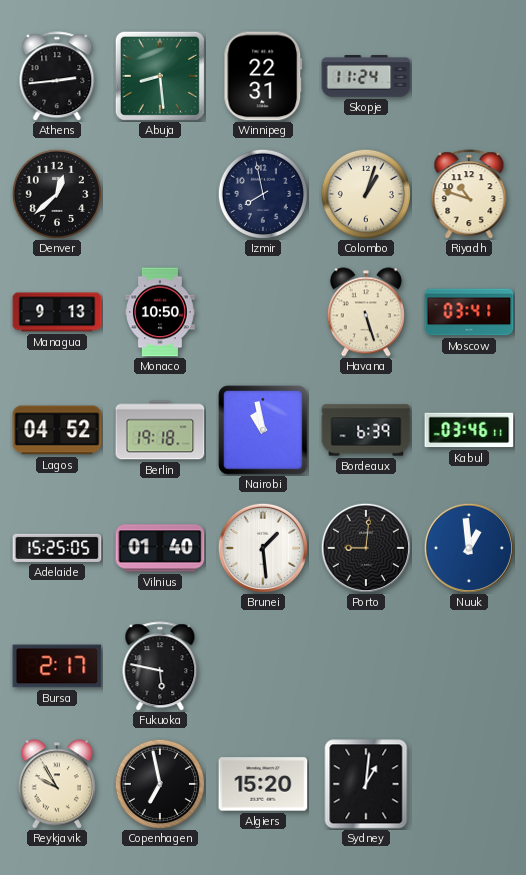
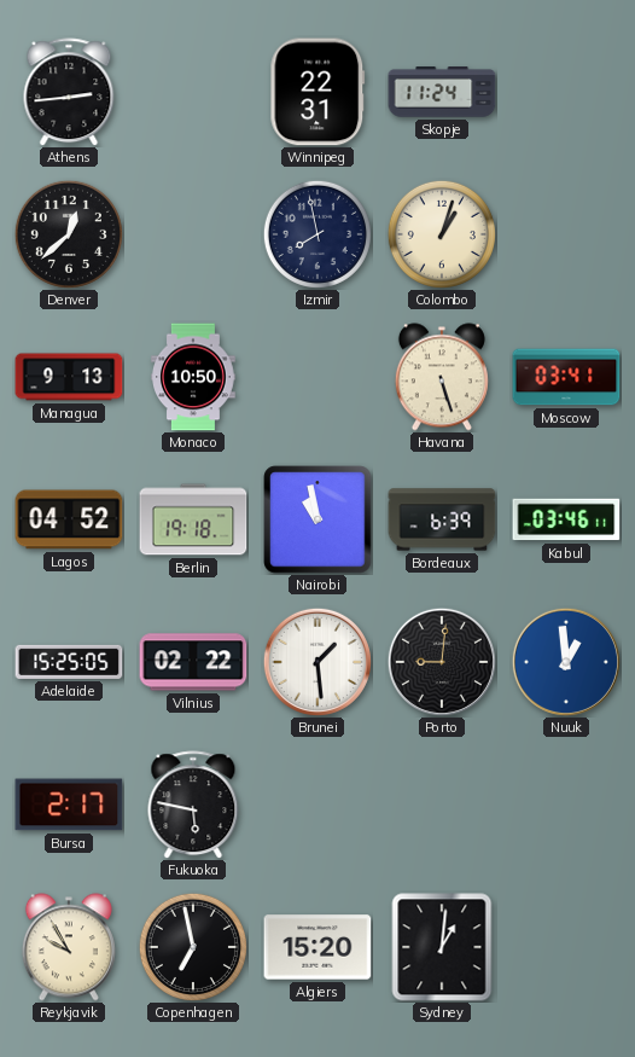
Abuja: 8:29 -> none
Riyadh: 10:48 -> none
Vilnius: 01:40 -> 02:22
